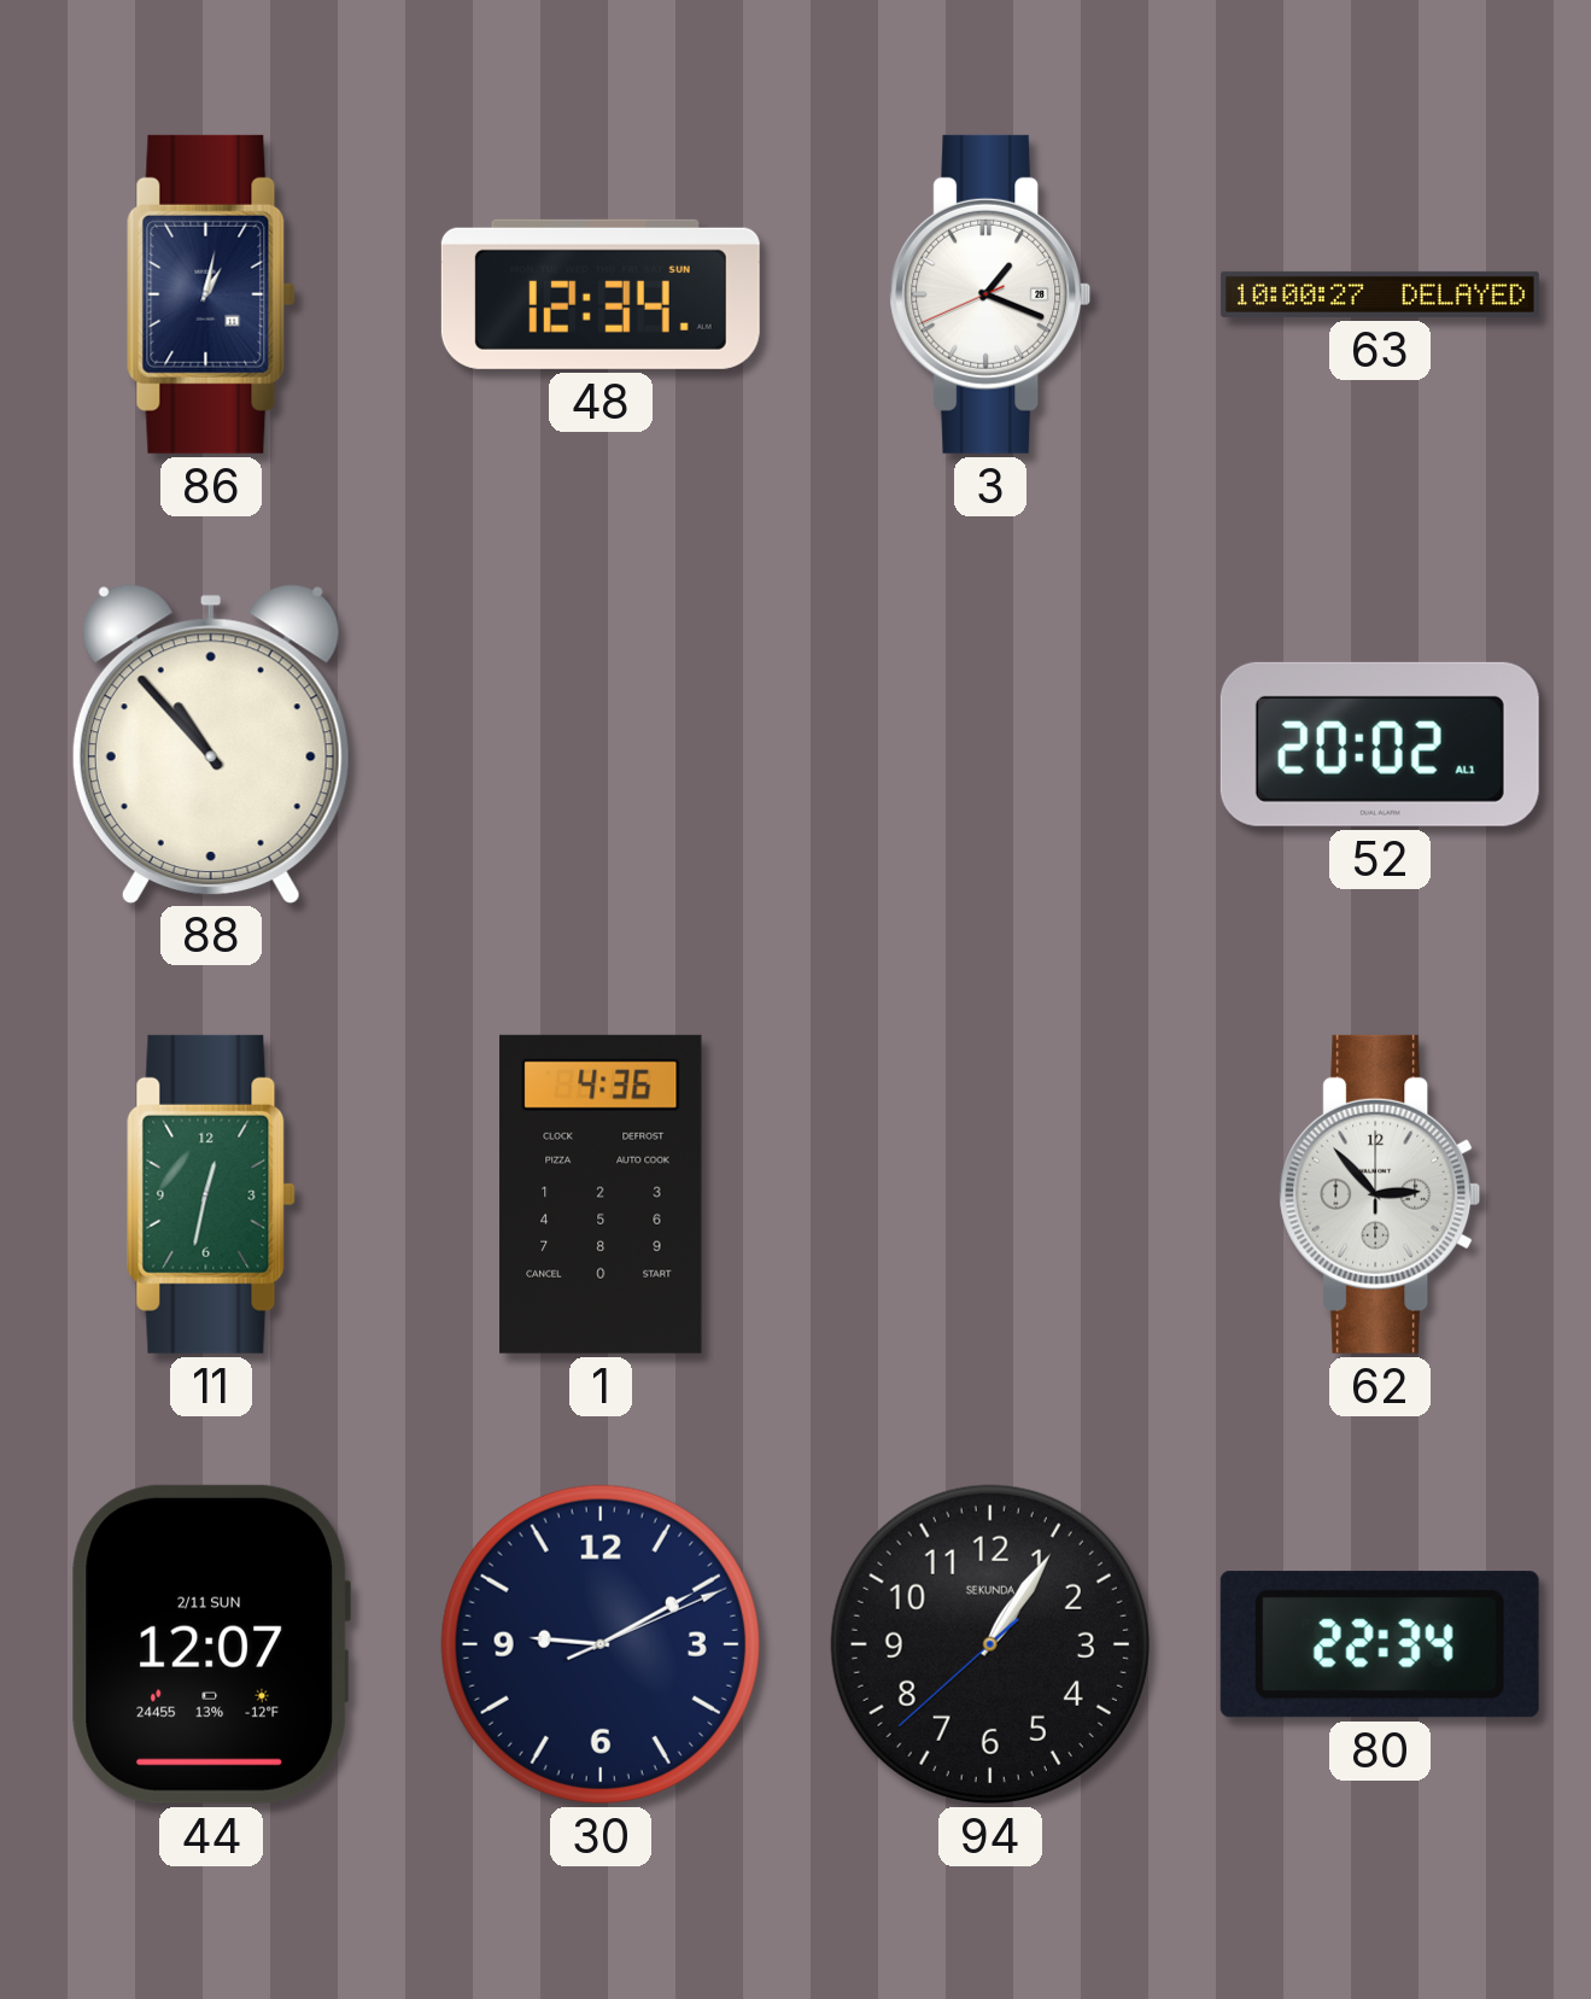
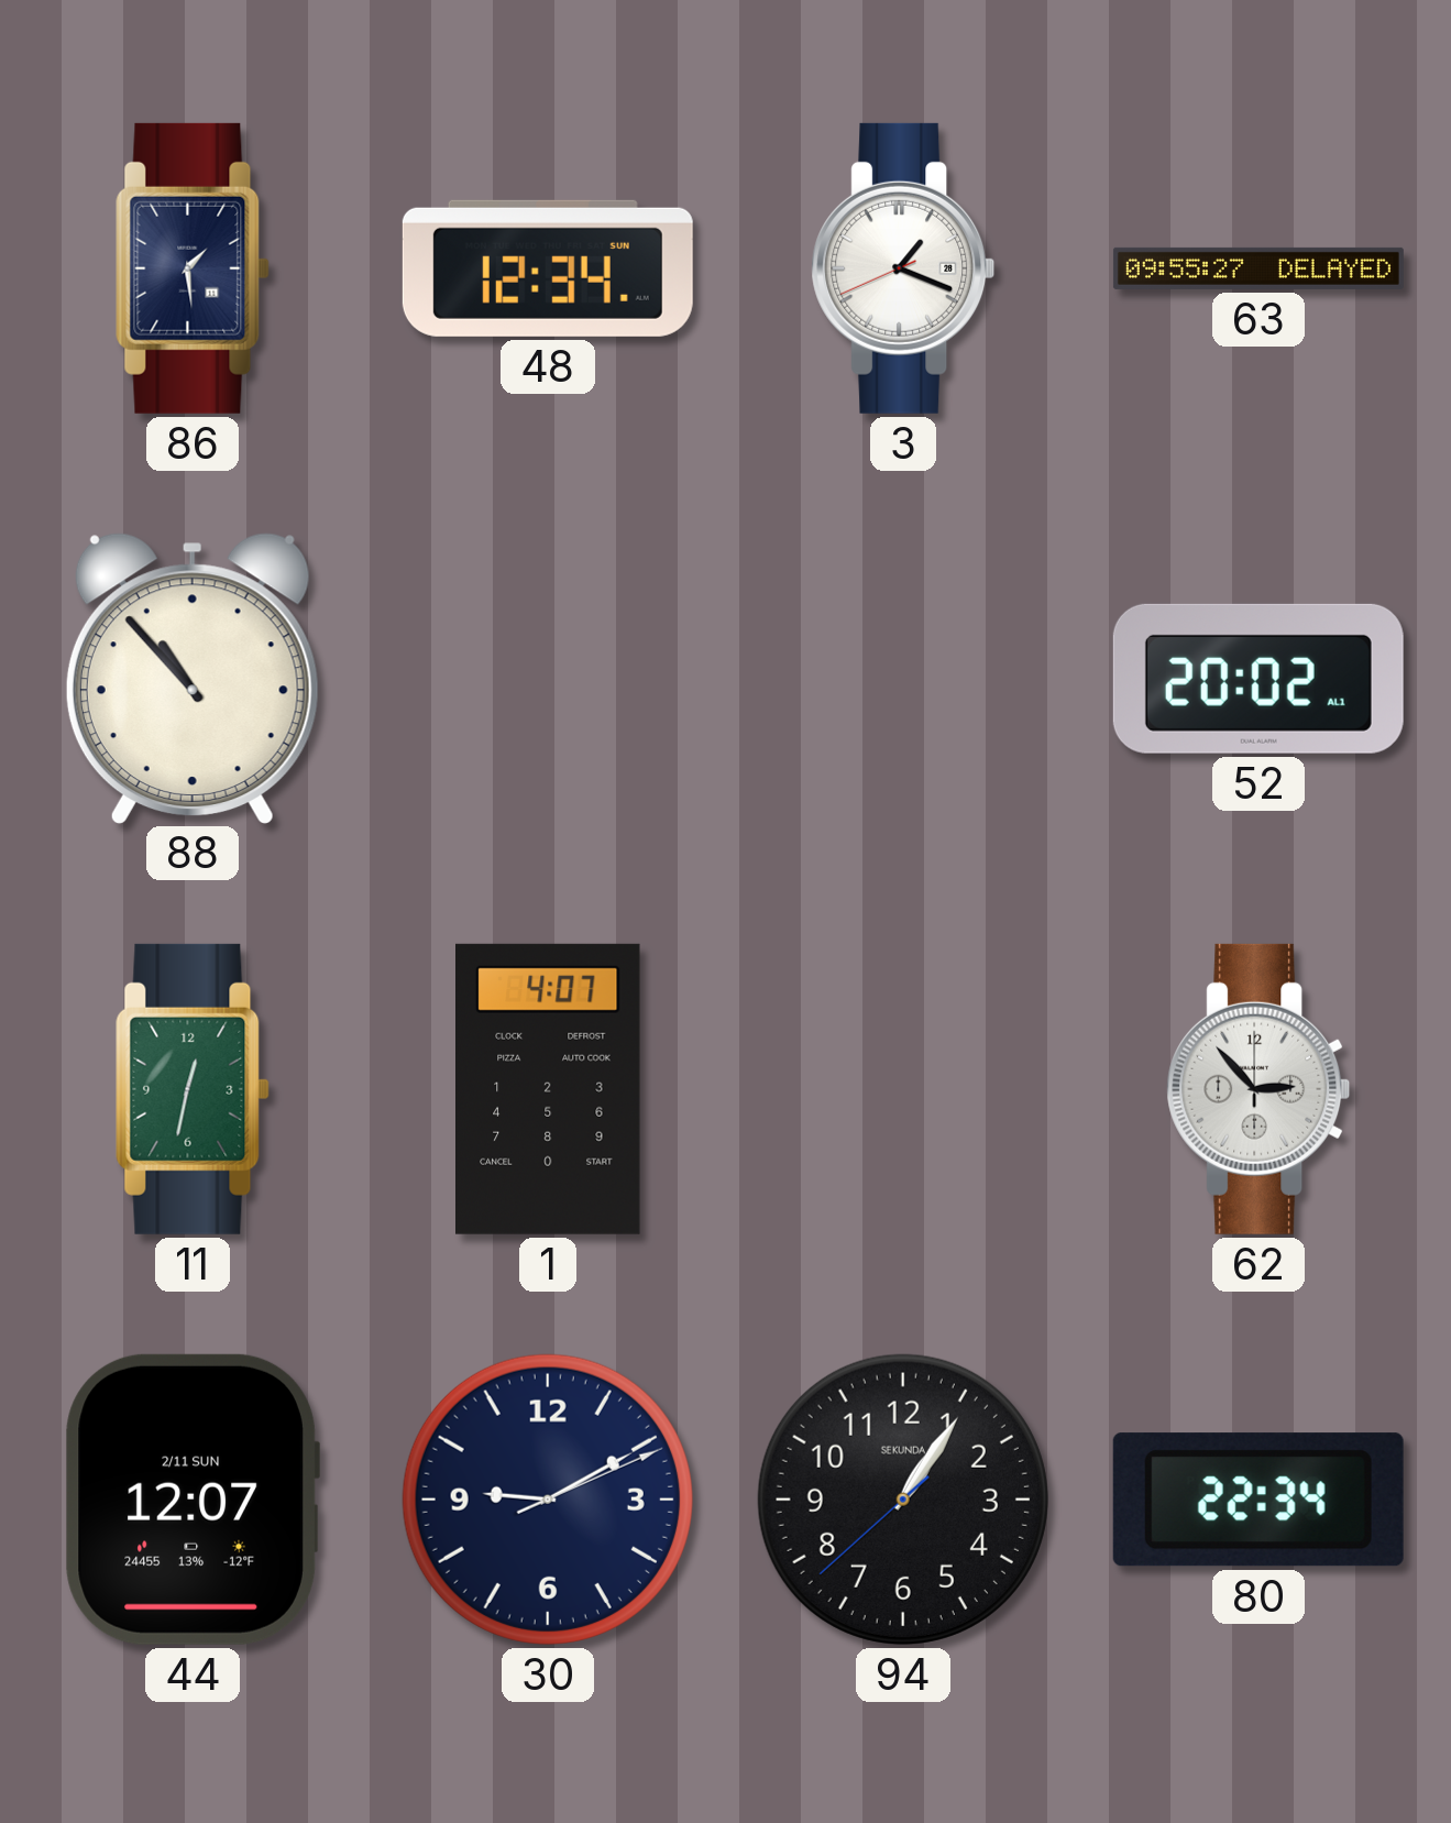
86: 1:02 -> 1:29
63: 10:00 -> 09:55
1: 4:36 -> 4:07
